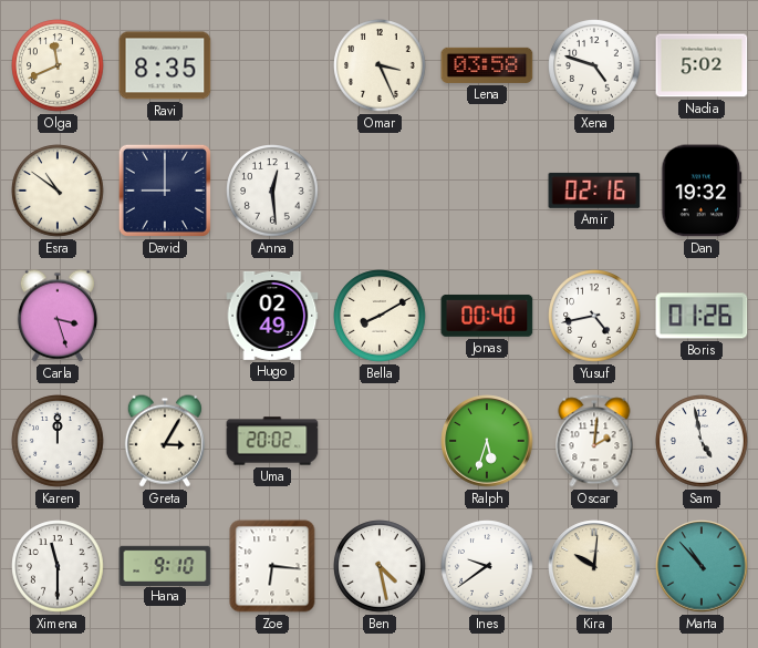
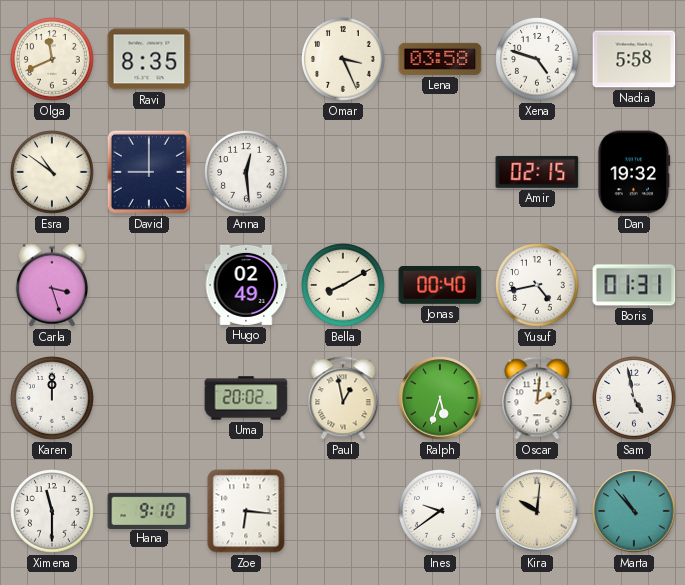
Nadia: 5:02 -> 5:58
Amir: 02:16 -> 02:15
Boris: 01:26 -> 01:31
Greta: 3:05 -> none
Paul: none -> 12:58
Ben: 4:28 -> none
